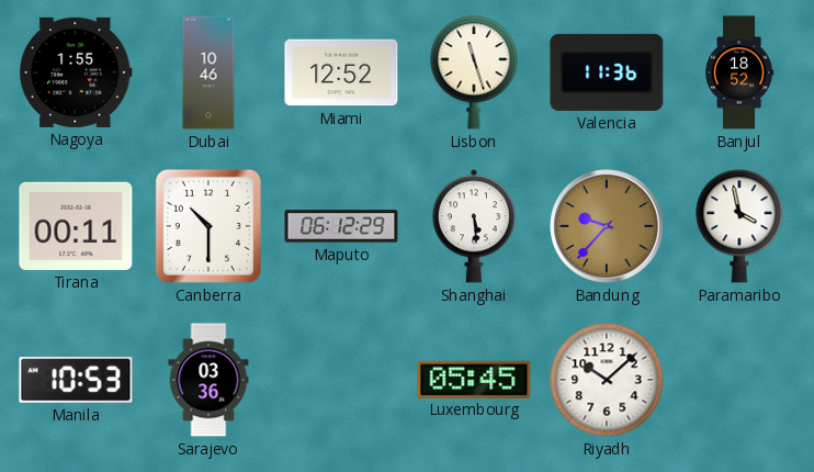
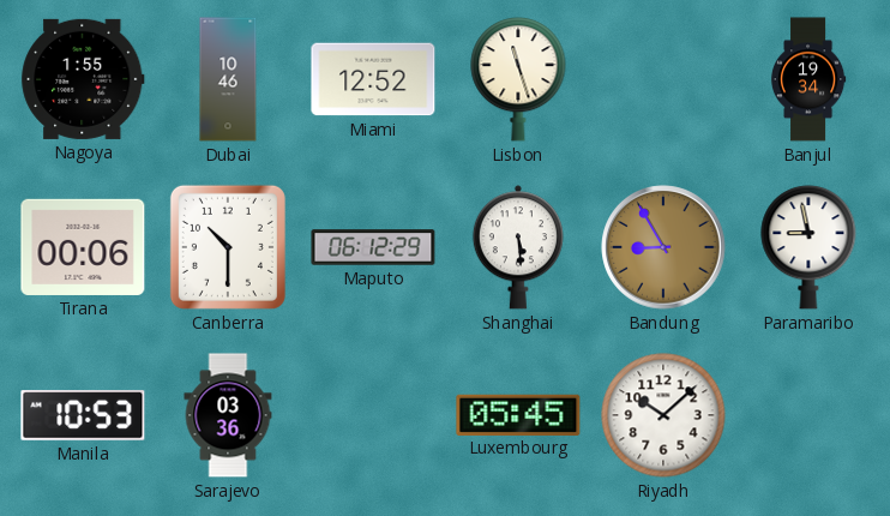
Valencia: 11:36 -> none
Banjul: 18:52 -> 19:34
Tirana: 00:11 -> 00:06
Bandung: 9:37 -> 8:55
Paramaribo: 3:58 -> 8:58
